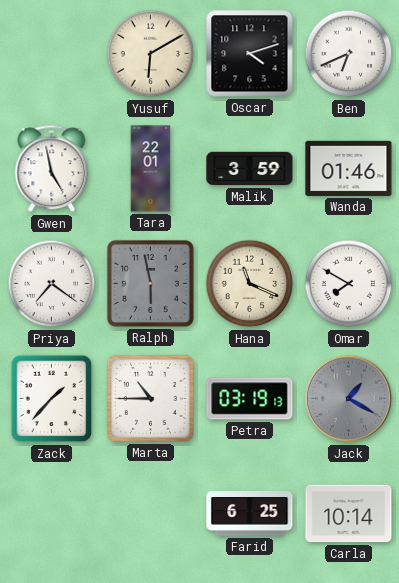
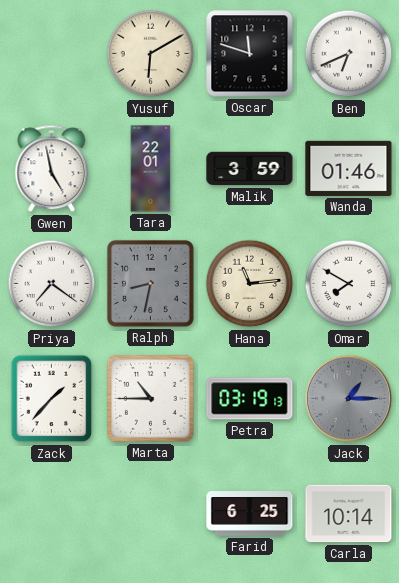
Oscar: 4:12 -> 11:48
Ralph: 5:58 -> 8:32
Hana: 11:19 -> 11:14
Jack: 1:20 -> 1:15
